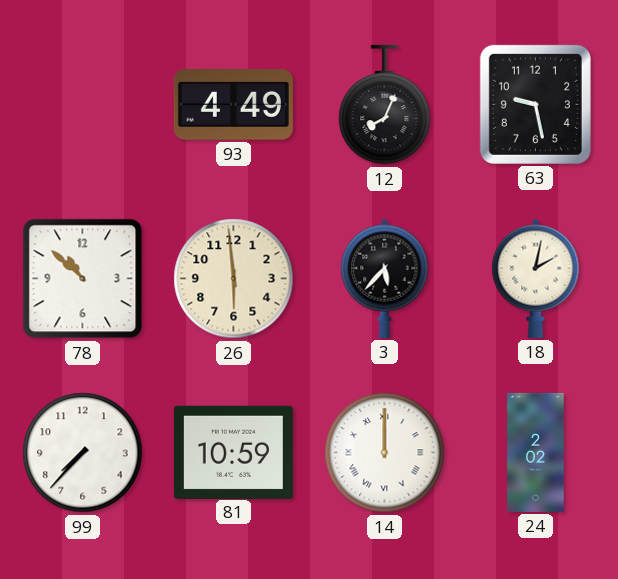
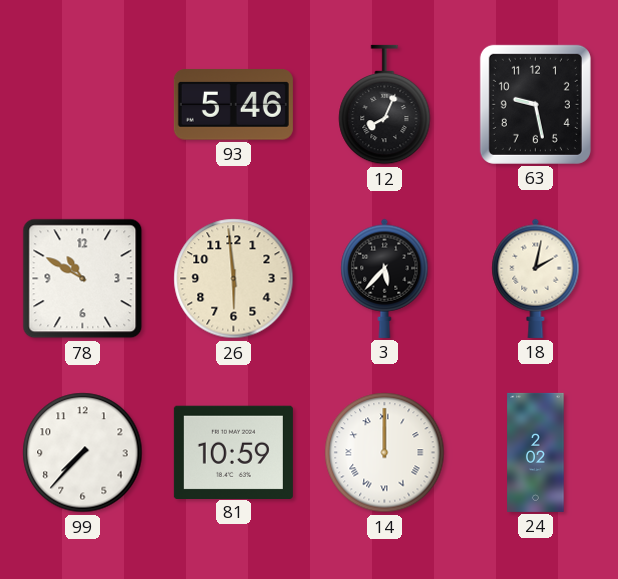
93: 4:49 -> 5:46
78: 10:52 -> 10:50
